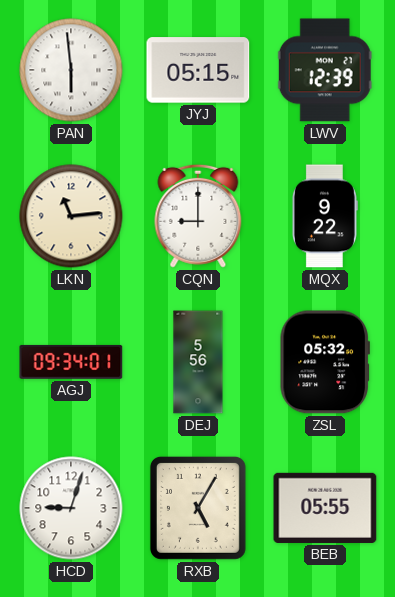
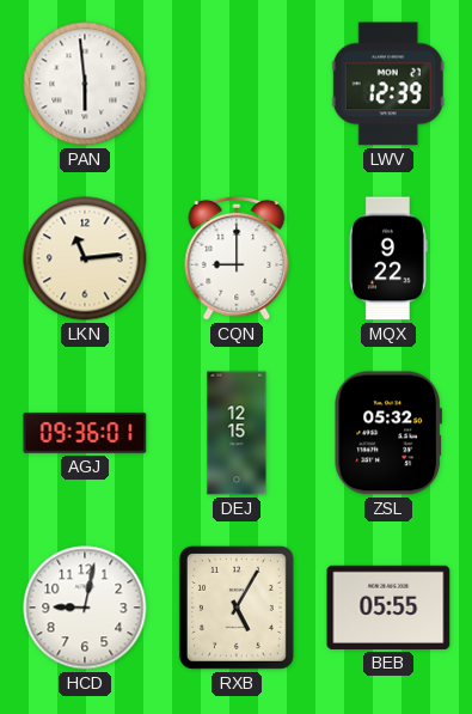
JYJ: 05:15 -> none
AGJ: 09:34 -> 09:36
DEJ: 5:56 -> 12:15
HCD: 9:03 -> 9:02
